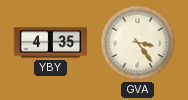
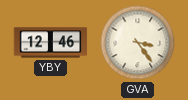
YBY: 4:35 -> 12:46
